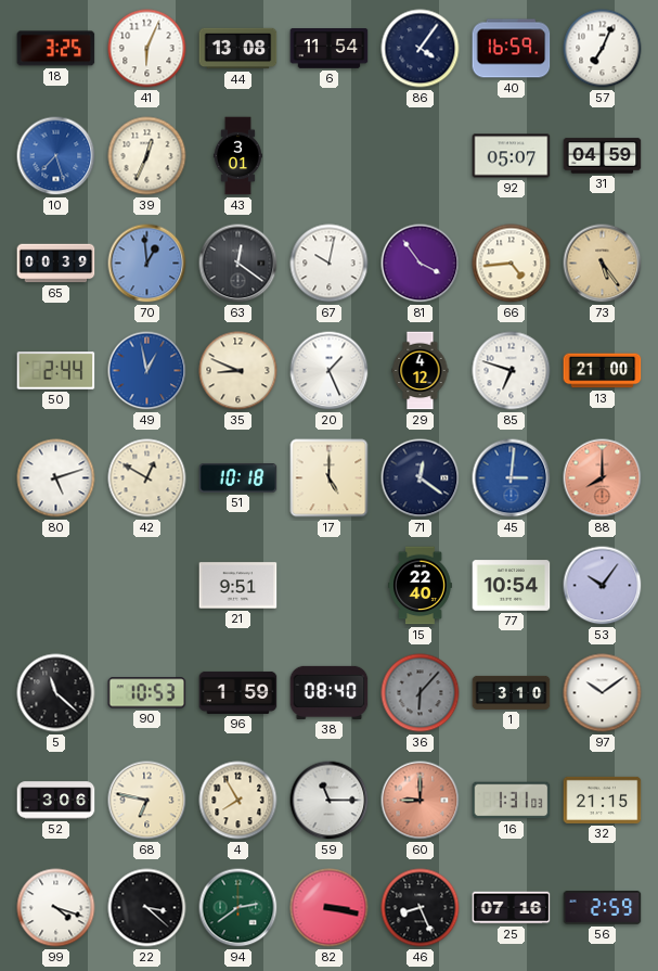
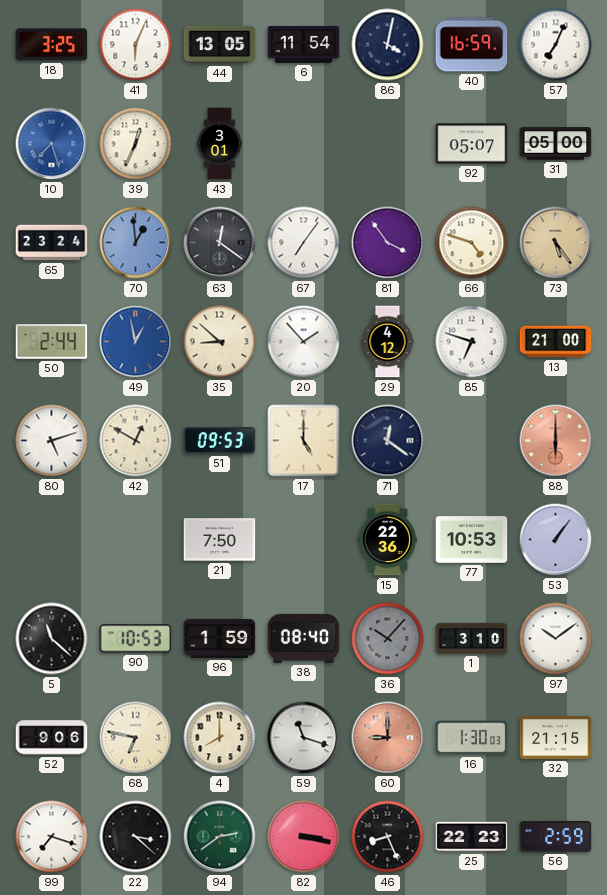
44: 13:08 -> 13:05
86: 4:06 -> 4:02
31: 04:59 -> 05:00
65: 00:39 -> 23:24
67: 10:02 -> 7:06
66: 4:44 -> 4:48
35: 8:49 -> 8:52
20: 1:26 -> 1:53
51: 10:18 -> 09:53
45: 3:01 -> none
88: 8:00 -> 6:00
21: 9:51 -> 7:50
15: 22:40 -> 22:36
77: 10:54 -> 10:53
53: 10:06 -> 1:06
36: 6:07 -> 10:07
52: 3:06 -> 9:06
4: 7:55 -> 8:00
59: 11:15 -> 11:18
16: 1:31 -> 1:30
99: 4:18 -> 7:18
25: 07:16 -> 22:23
